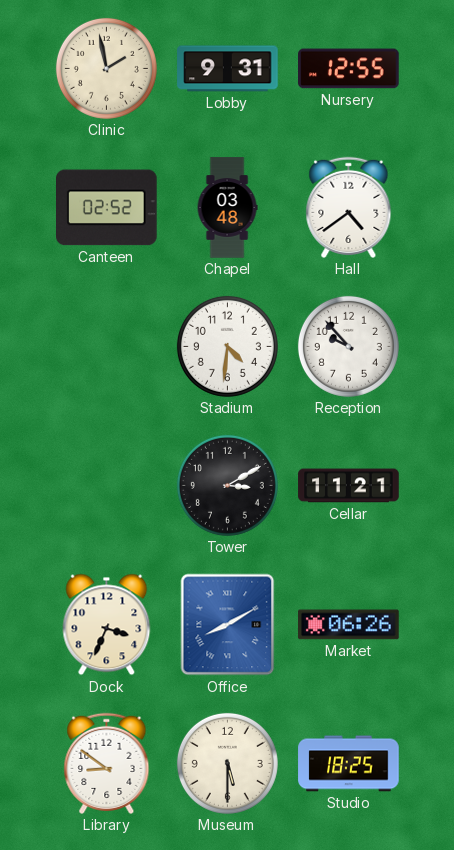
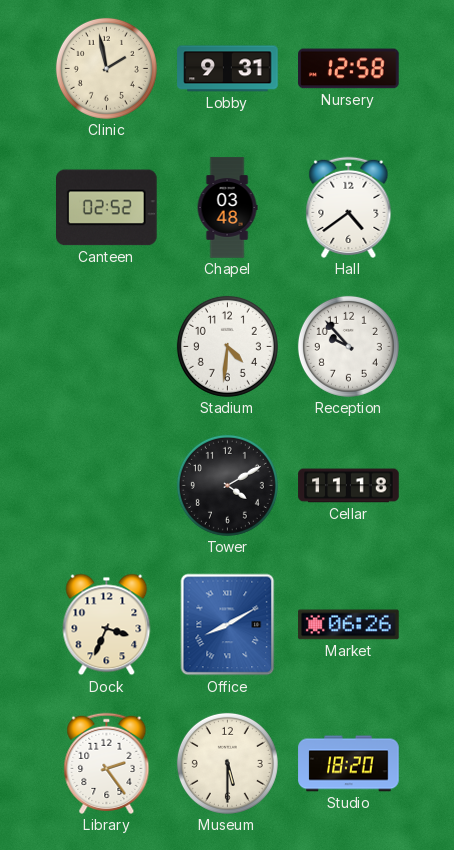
Nursery: 12:55 -> 12:58
Tower: 3:10 -> 4:10
Cellar: 11:21 -> 11:18
Library: 8:51 -> 2:24
Studio: 18:25 -> 18:20
